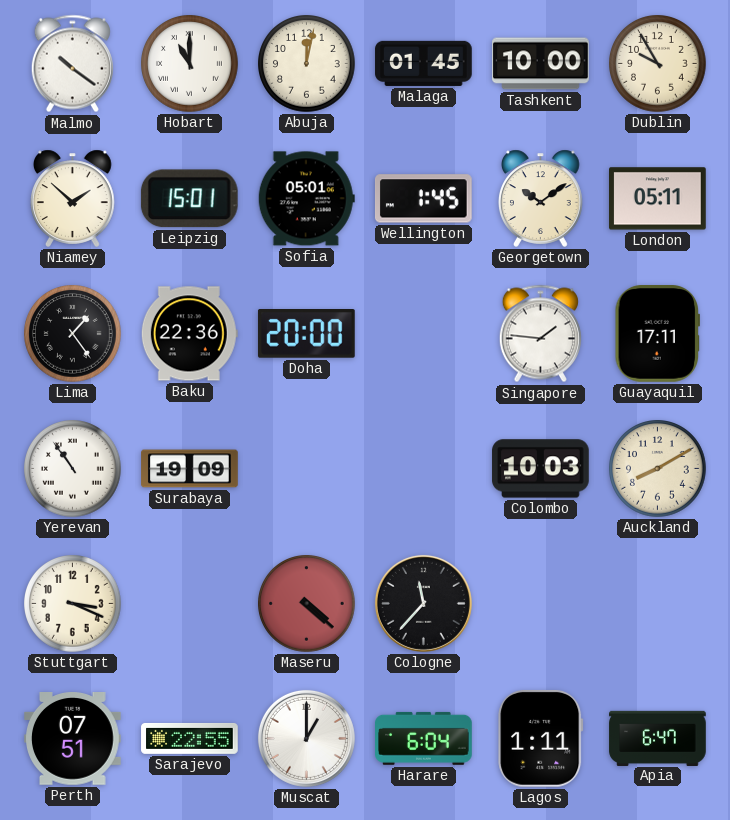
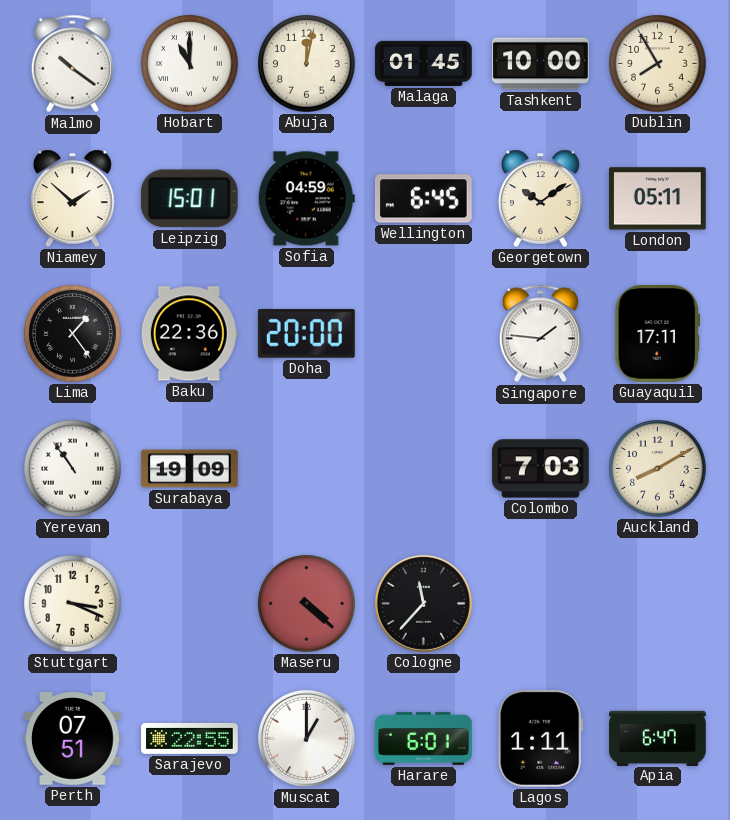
Dublin: 9:55 -> 7:55
Sofia: 05:01 -> 04:59
Wellington: 1:45 -> 6:45
Colombo: 10:03 -> 7:03
Harare: 6:04 -> 6:01
